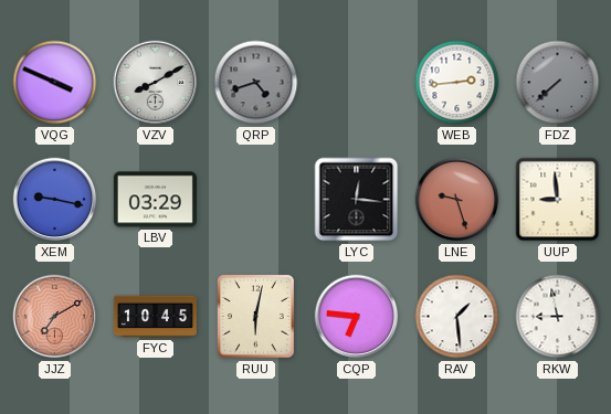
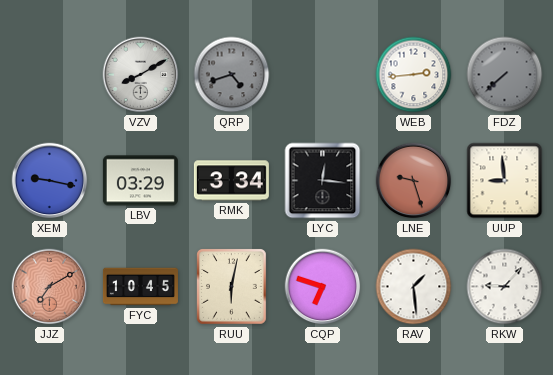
VQG: 3:49 -> none
RMK: none -> 3:34
CQP: 6:46 -> 6:48
RKW: 8:58 -> 9:07
